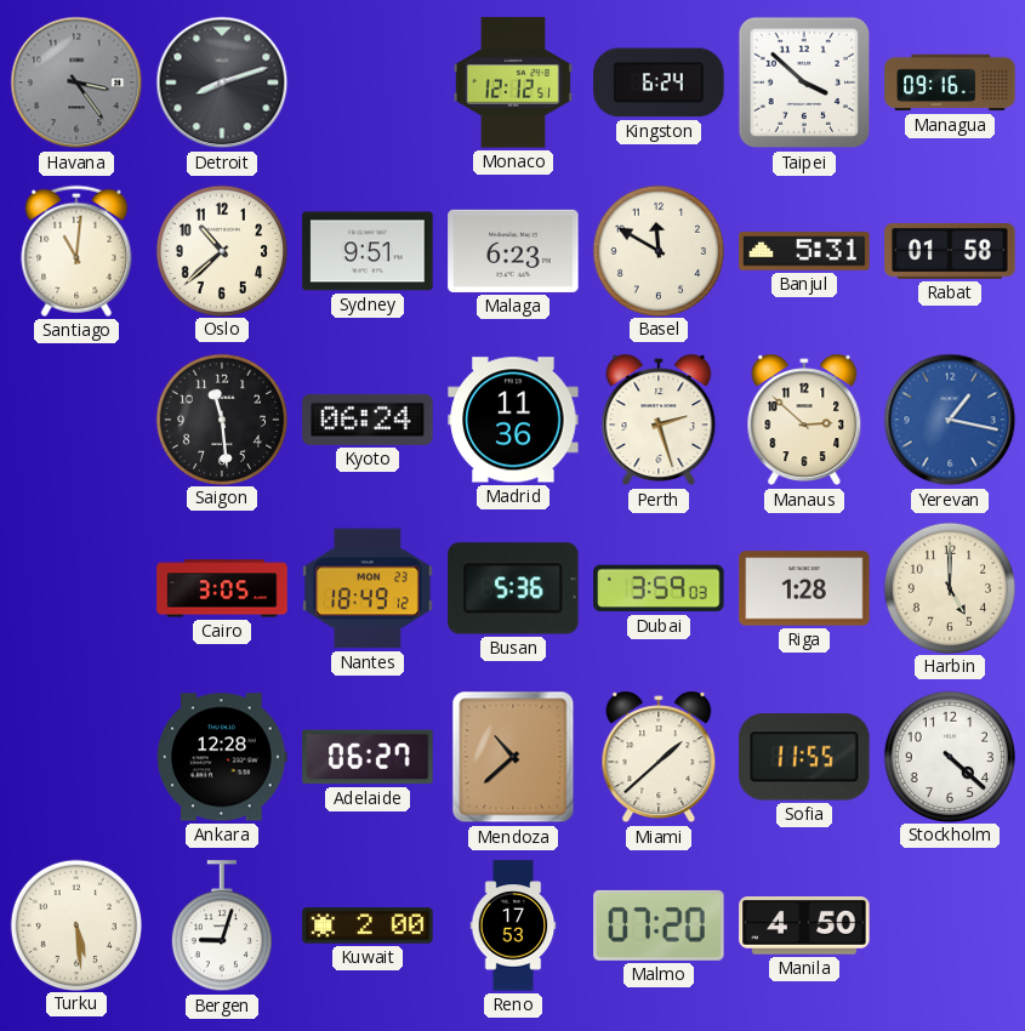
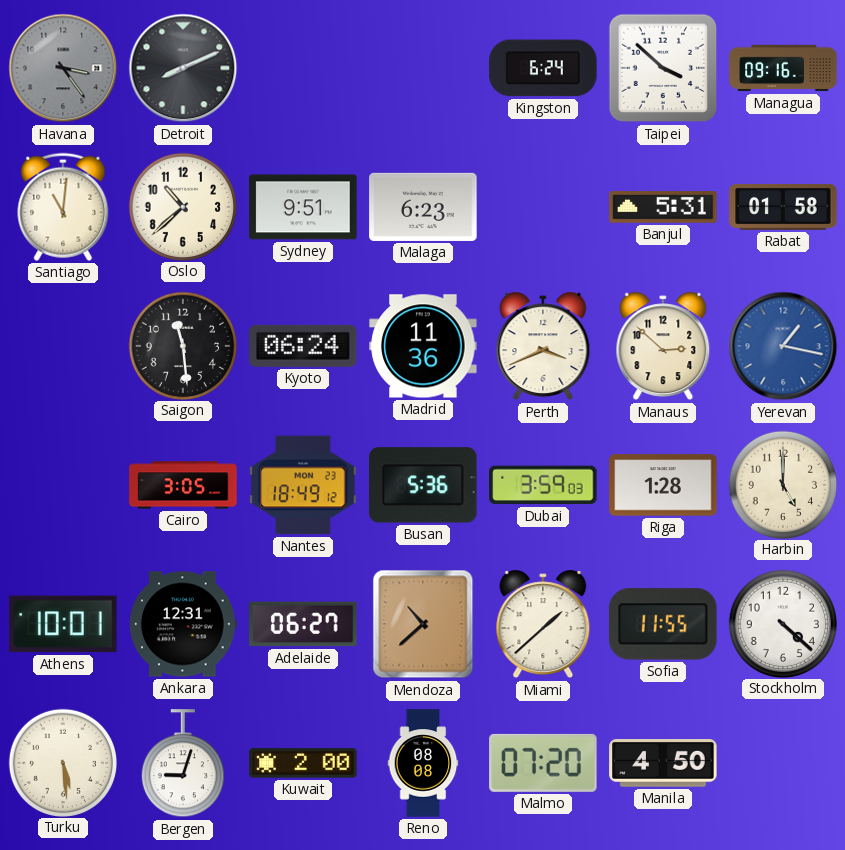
Detroit: 8:12 -> 8:11
Monaco: 12:12 -> none
Basel: 11:50 -> none
Perth: 2:27 -> 3:41
Athens: none -> 10:01
Ankara: 12:28 -> 12:31
Reno: 17:53 -> 08:08
